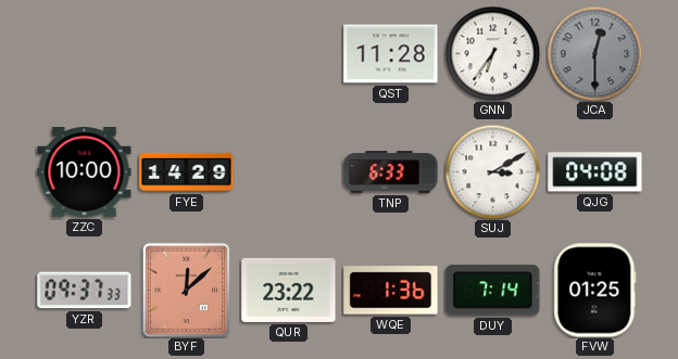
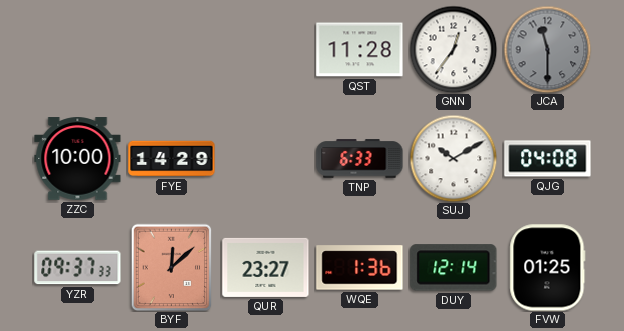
GNN: 6:36 -> 12:36
JCA: 12:30 -> 11:30
SUJ: 3:10 -> 10:10
QUR: 23:22 -> 23:27
DUY: 7:14 -> 12:14
